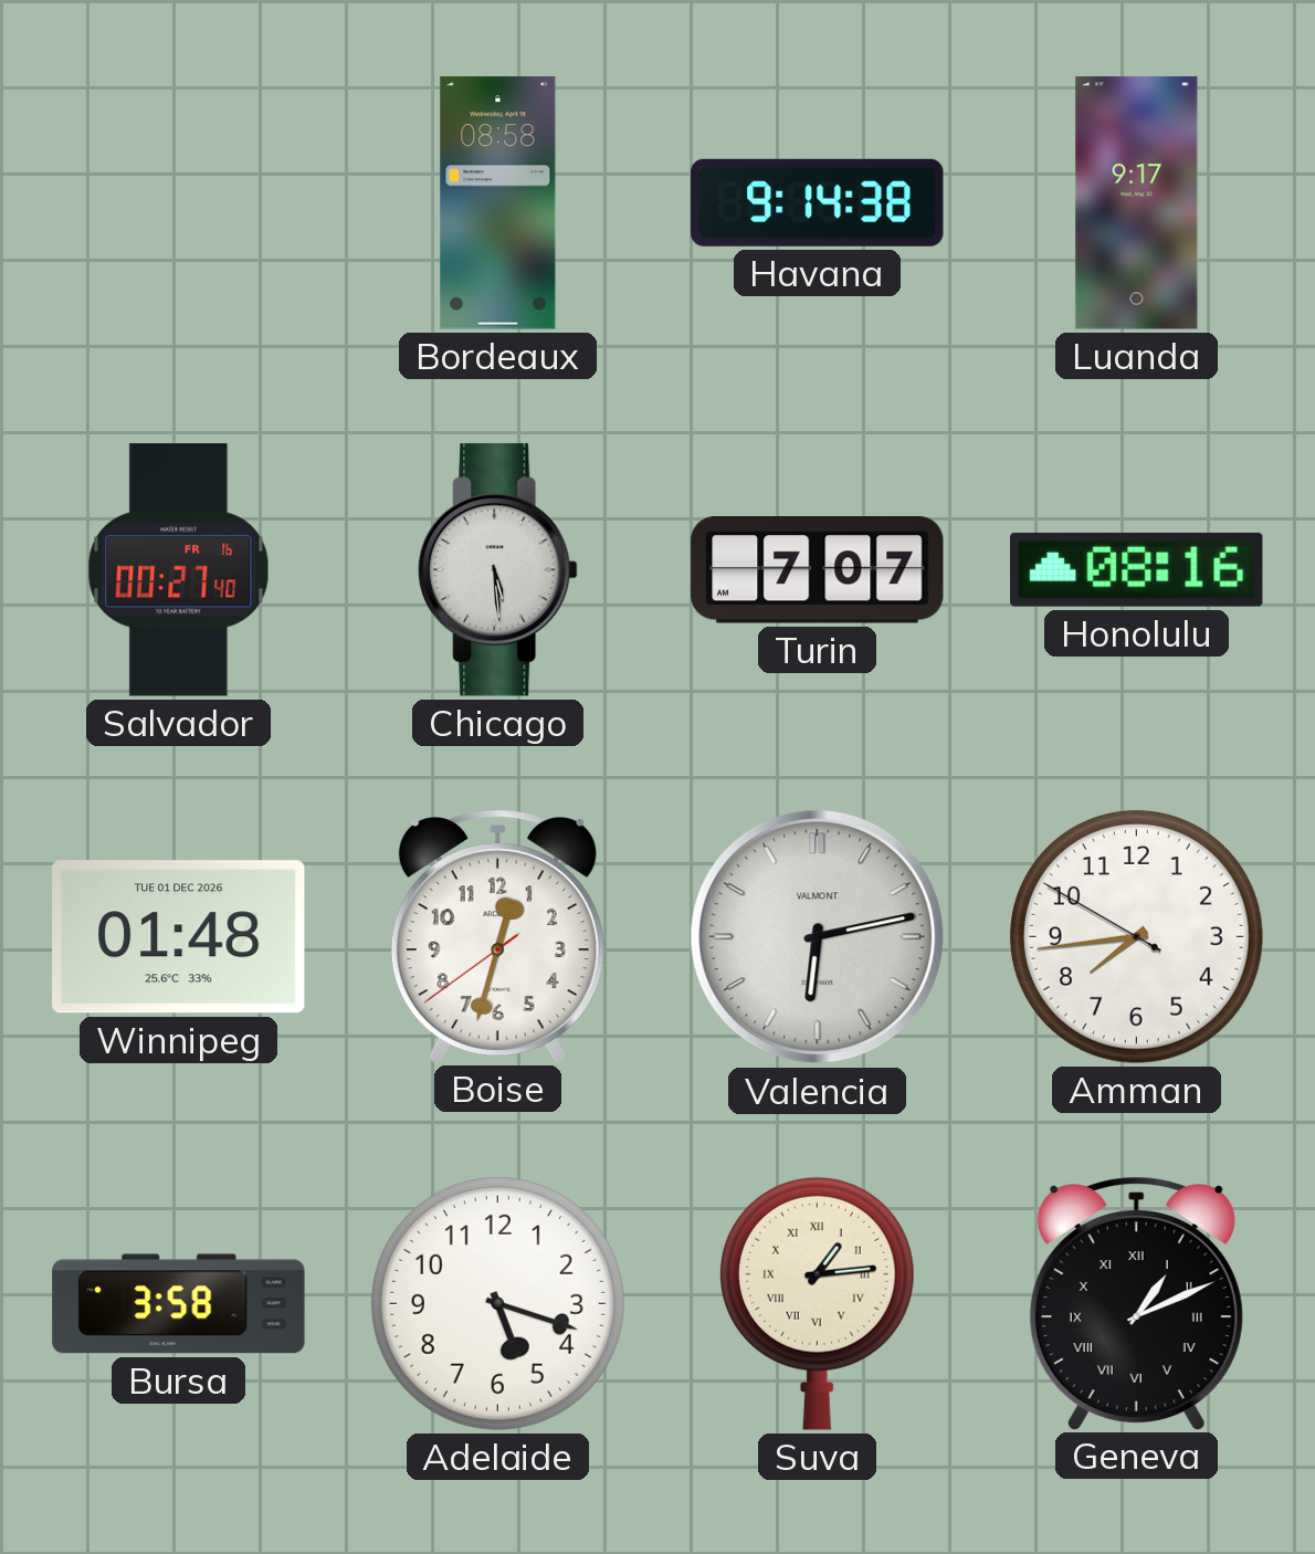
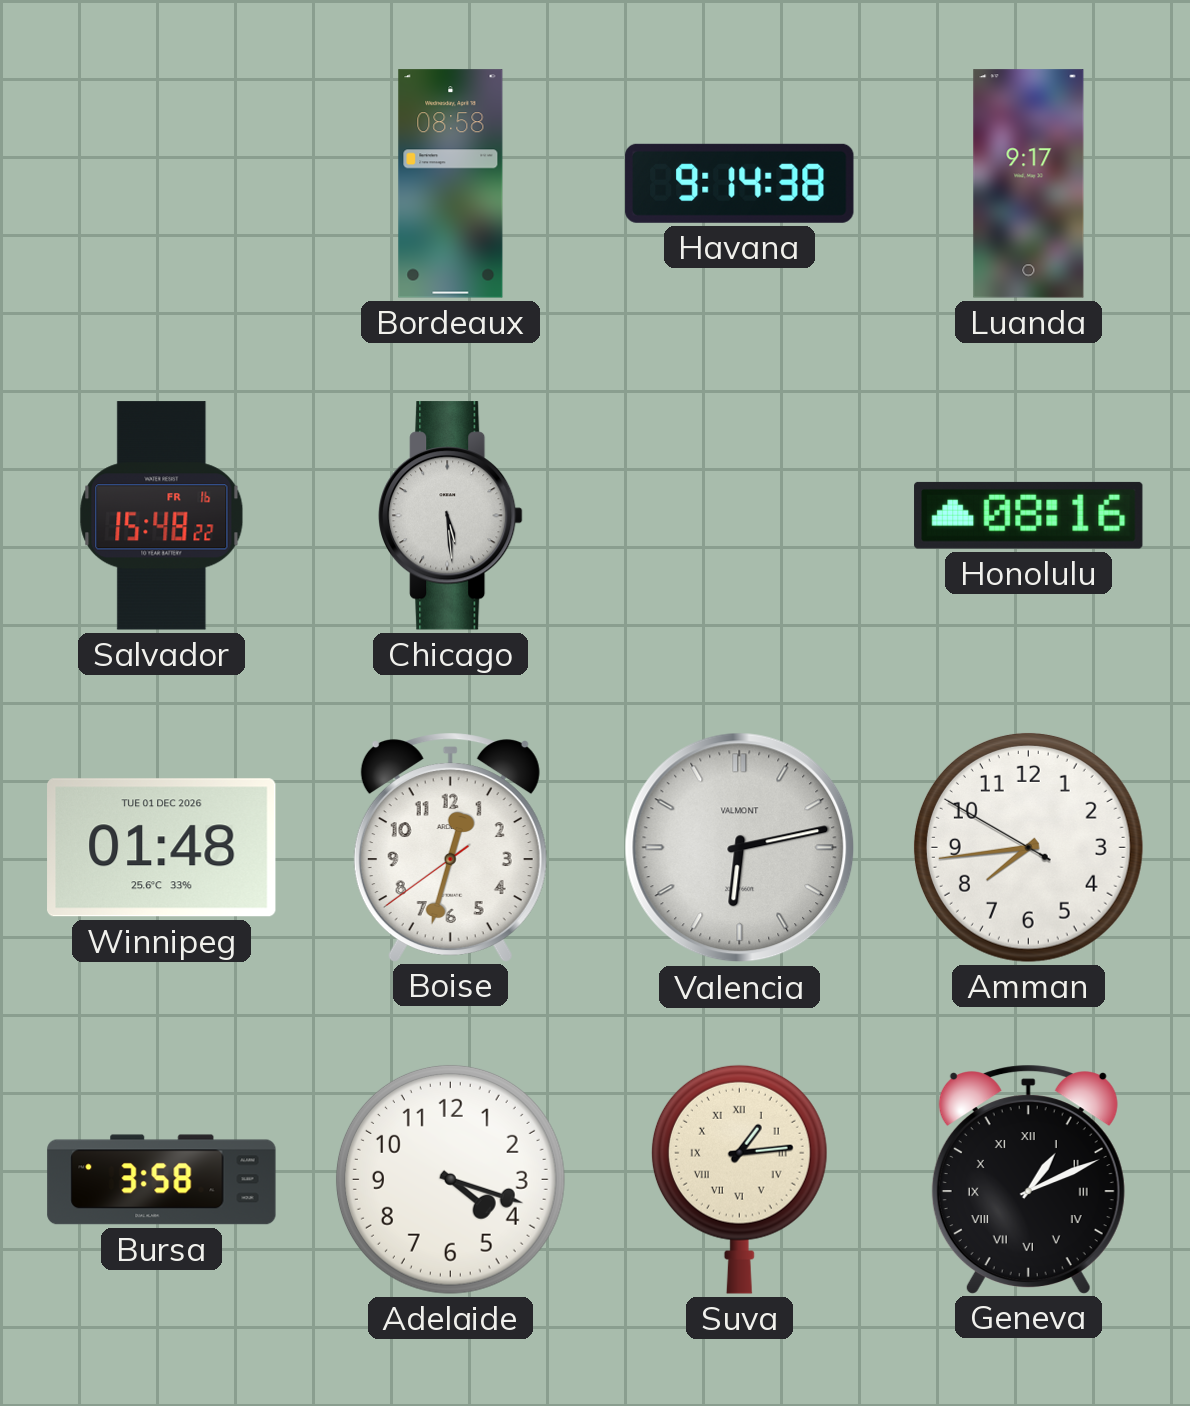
Salvador: 00:27 -> 15:48
Turin: 7:07 -> none
Adelaide: 5:18 -> 4:18
